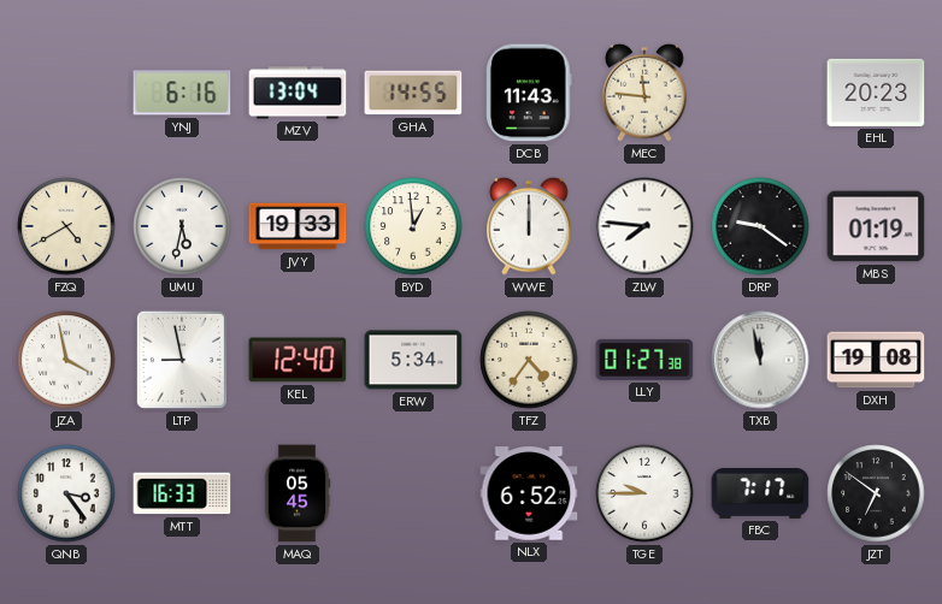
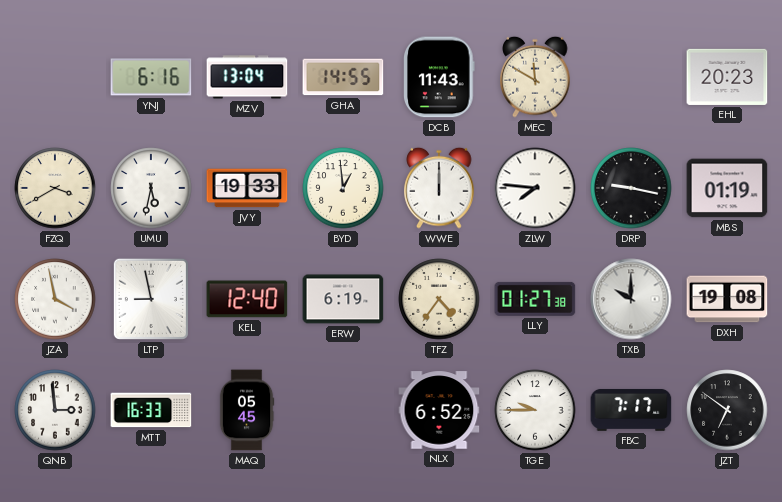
MEC: 11:46 -> 11:50
FZQ: 4:40 -> 3:40
DRP: 9:21 -> 9:17
ERW: 5:34 -> 6:19
TXB: 11:58 -> 10:00
QNB: 3:24 -> 2:59
